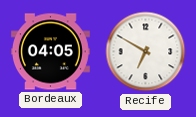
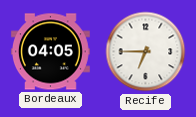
Recife: 6:50 -> 6:45
